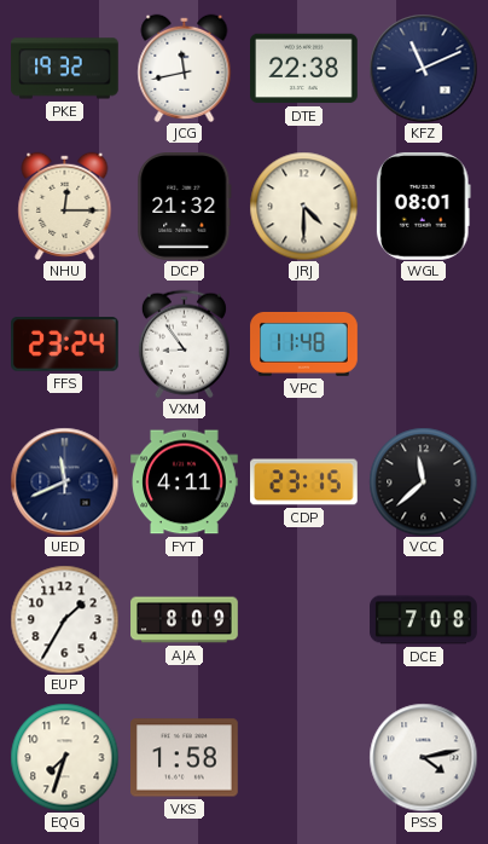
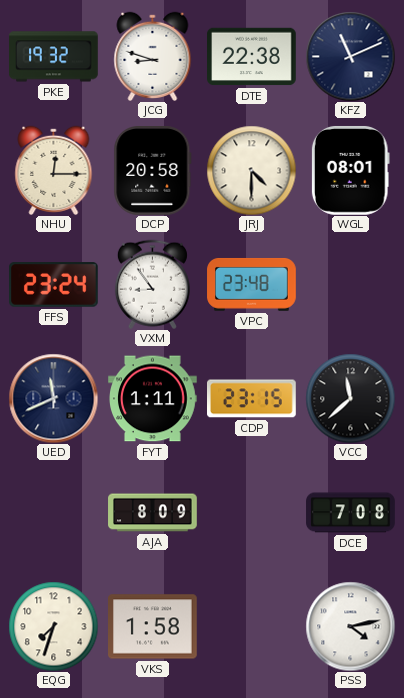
JCG: 11:43 -> 8:48
DCP: 21:32 -> 20:58
VPC: 11:48 -> 23:48
FYT: 4:11 -> 1:11
EUP: 1:35 -> none
